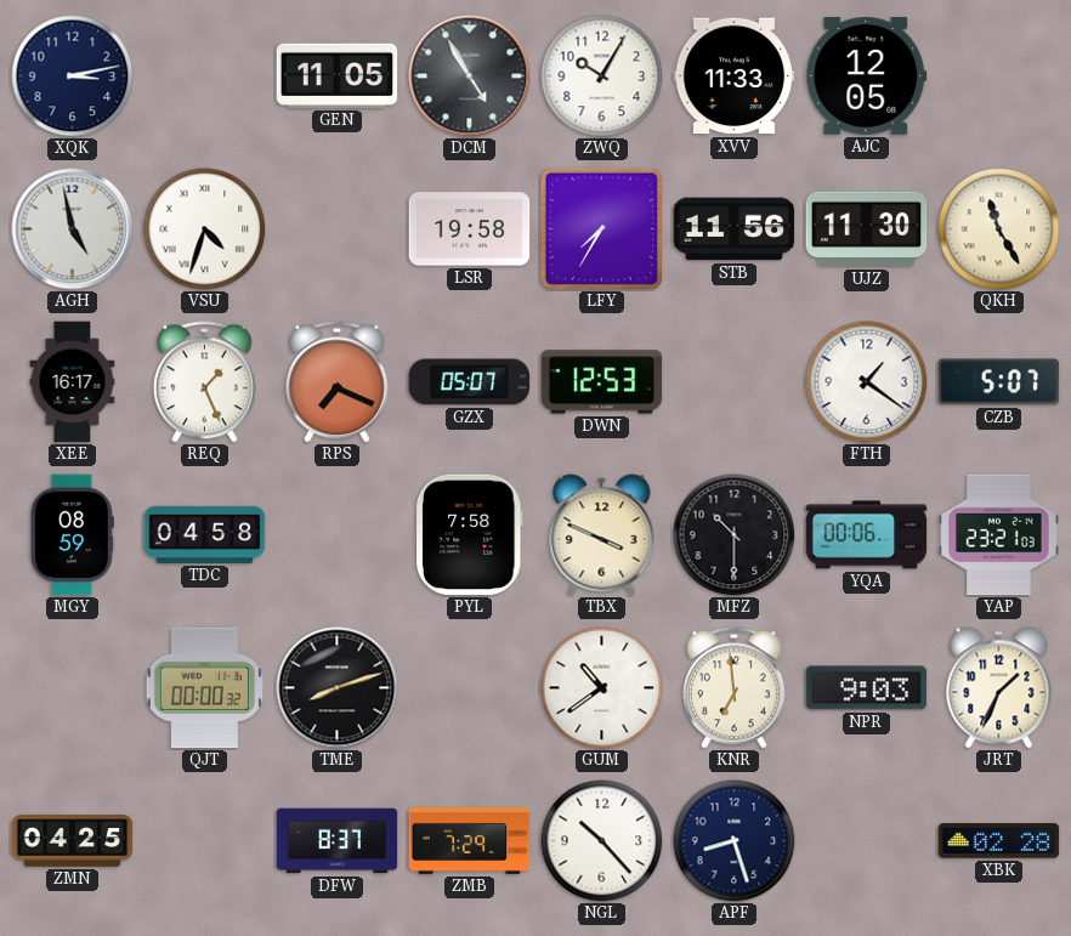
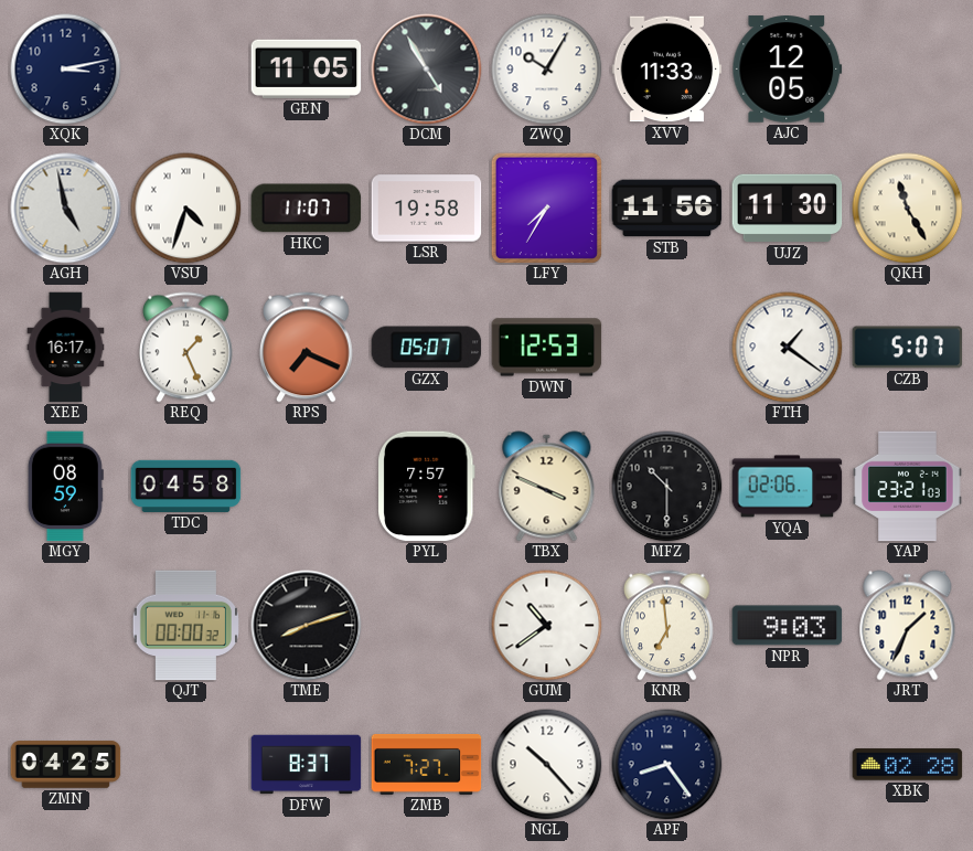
HKC: none -> 11:07
PYL: 7:58 -> 7:57
YQA: 00:06 -> 02:06
ZMB: 7:29 -> 7:27
APF: 8:27 -> 8:24
